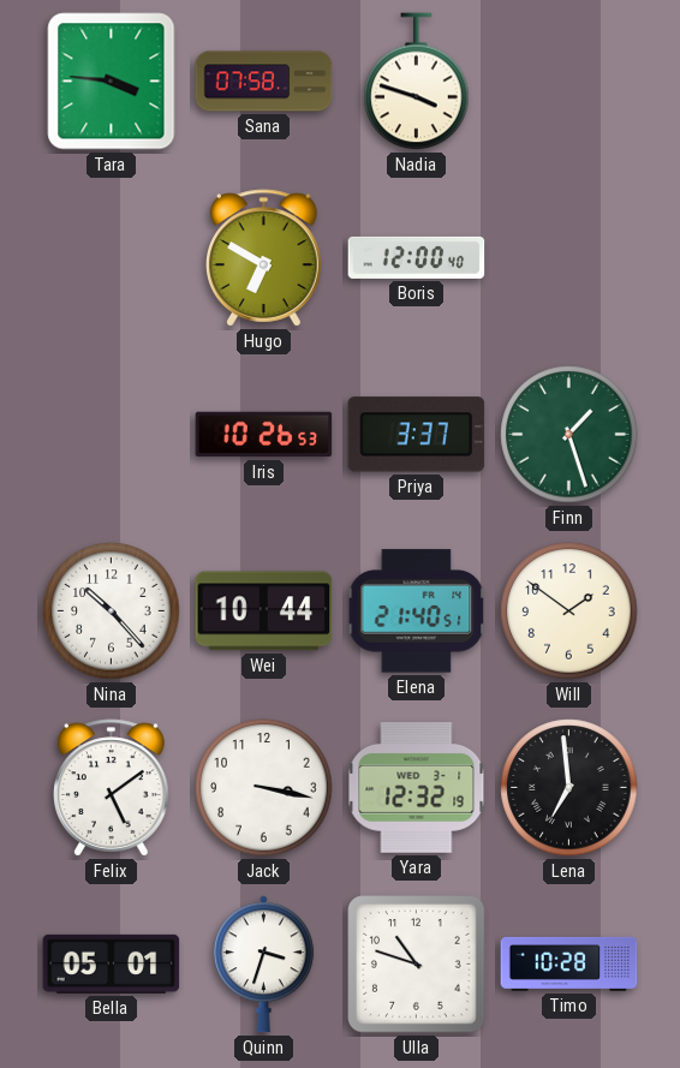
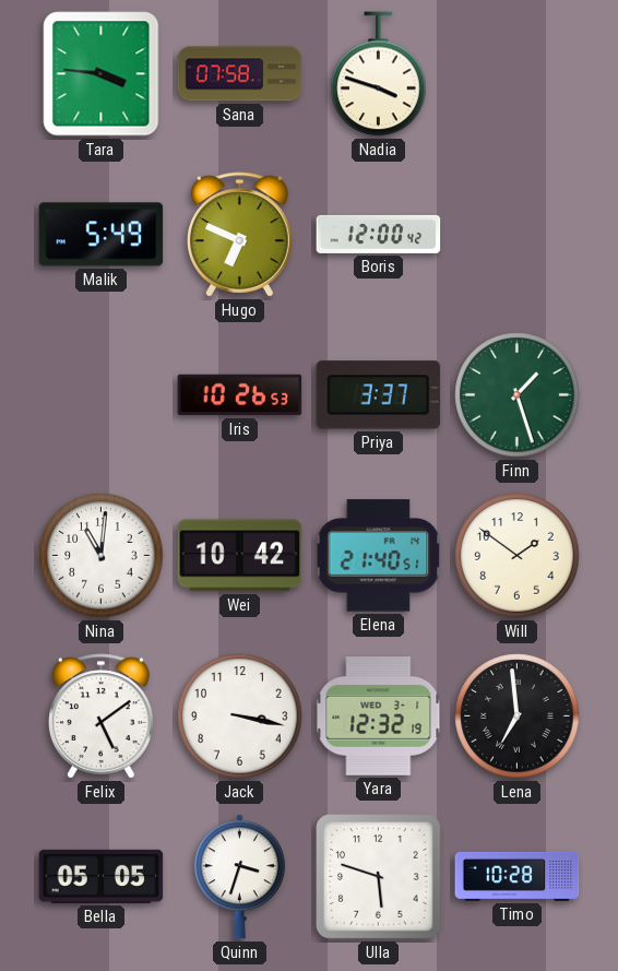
Malik: none -> 5:49
Hugo: 6:50 -> 6:49
Boris: 12:00:40 -> 12:00:42
Nina: 10:23 -> 11:01
Wei: 10:44 -> 10:42
Bella: 05:01 -> 05:05
Ulla: 10:48 -> 5:48
